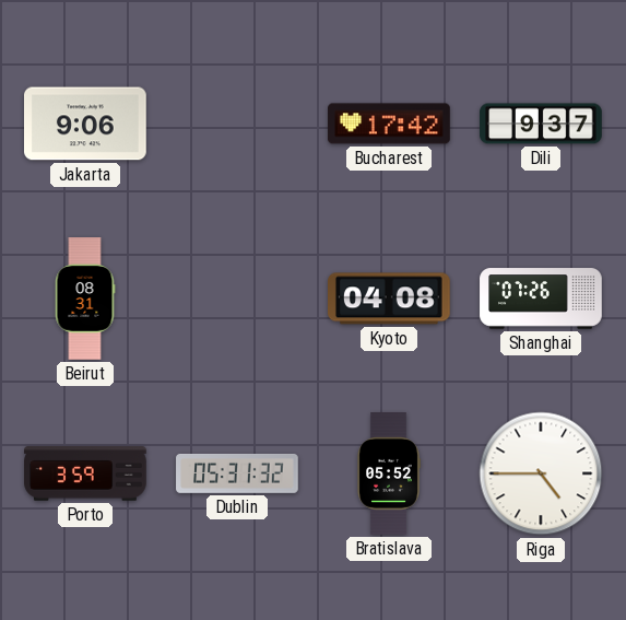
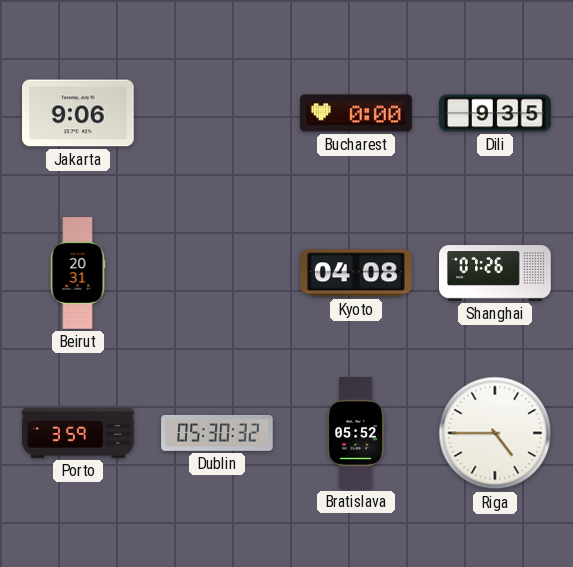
Bucharest: 17:42 -> 0:00
Dili: 9:37 -> 9:35
Beirut: 08:31 -> 20:31
Dublin: 05:31 -> 05:30
